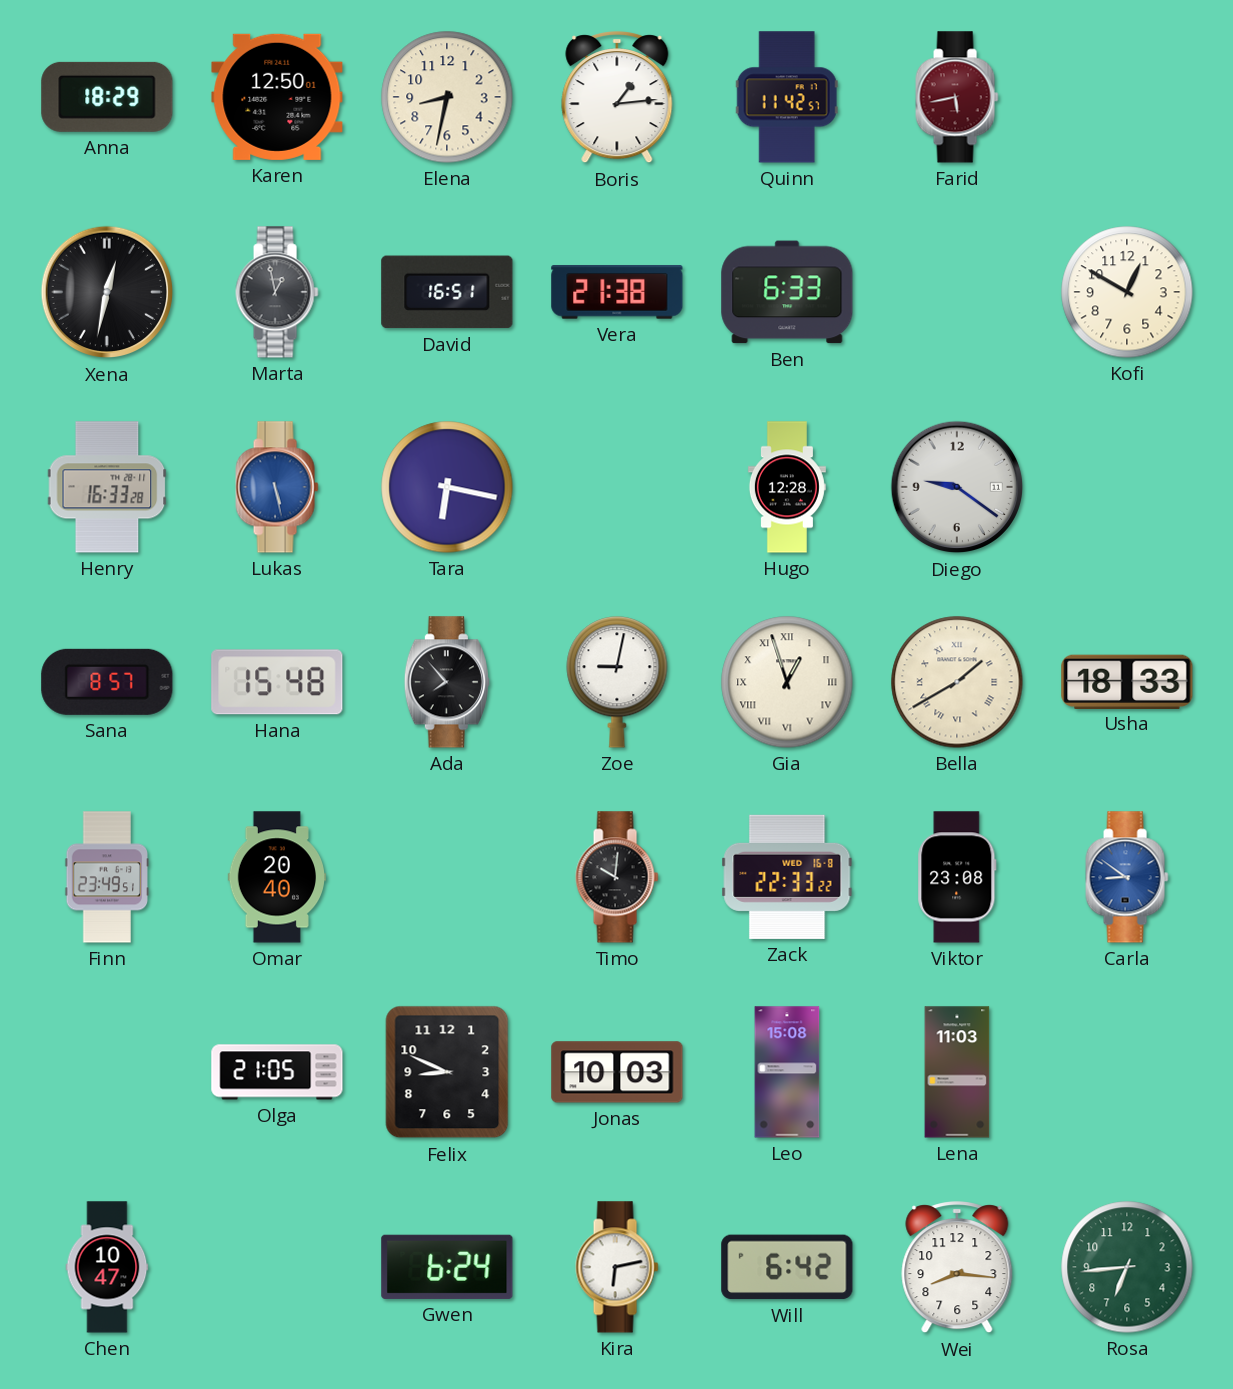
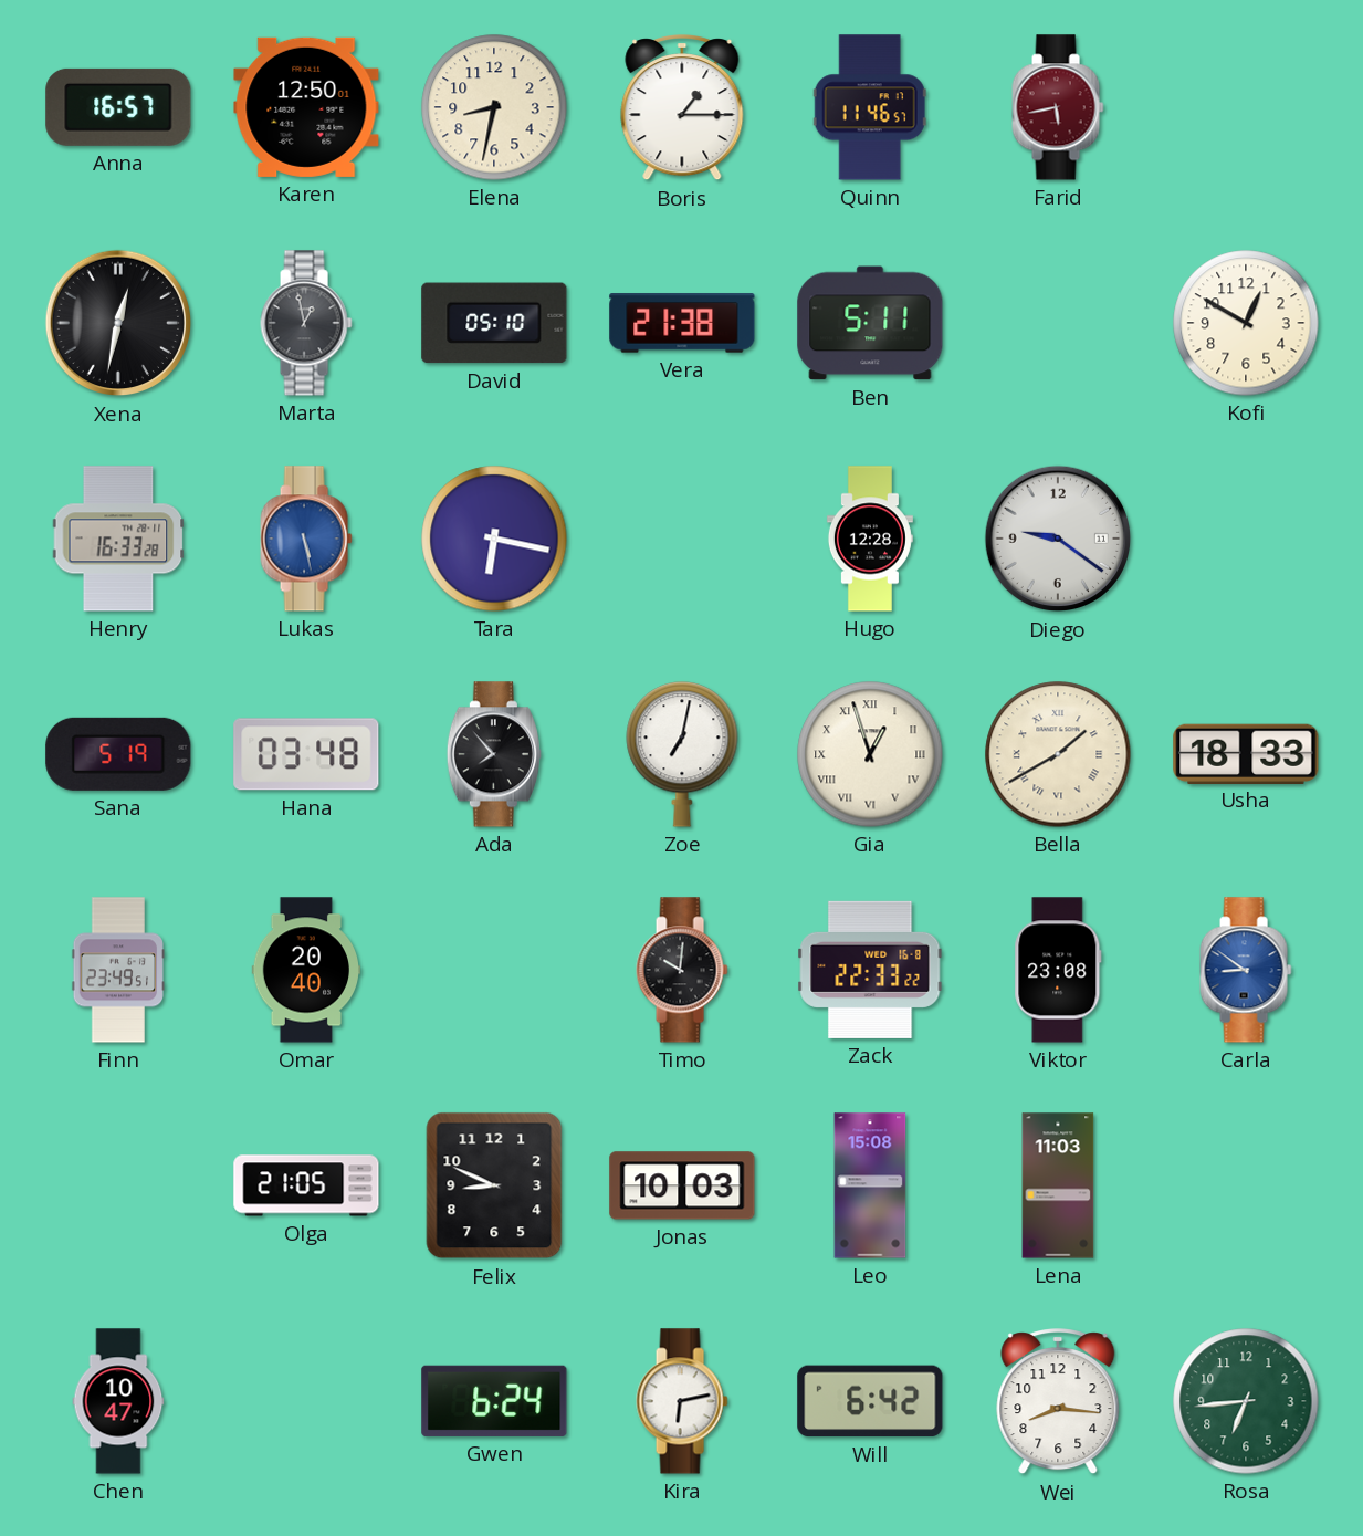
Anna: 18:29 -> 16:57
Boris: 1:14 -> 1:15
Quinn: 11:42 -> 11:46
David: 16:51 -> 05:10
Ben: 6:33 -> 5:11
Sana: 8:57 -> 5:19
Hana: 15:48 -> 03:48
Zoe: 9:02 -> 7:02
